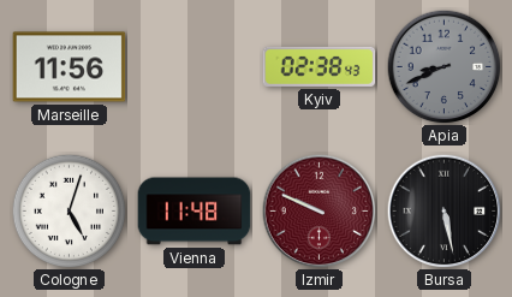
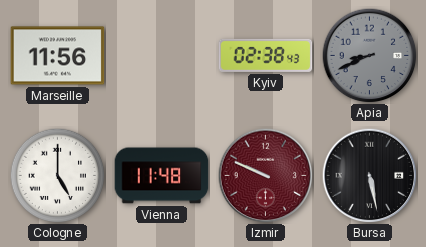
Cologne: 5:03 -> 5:00
